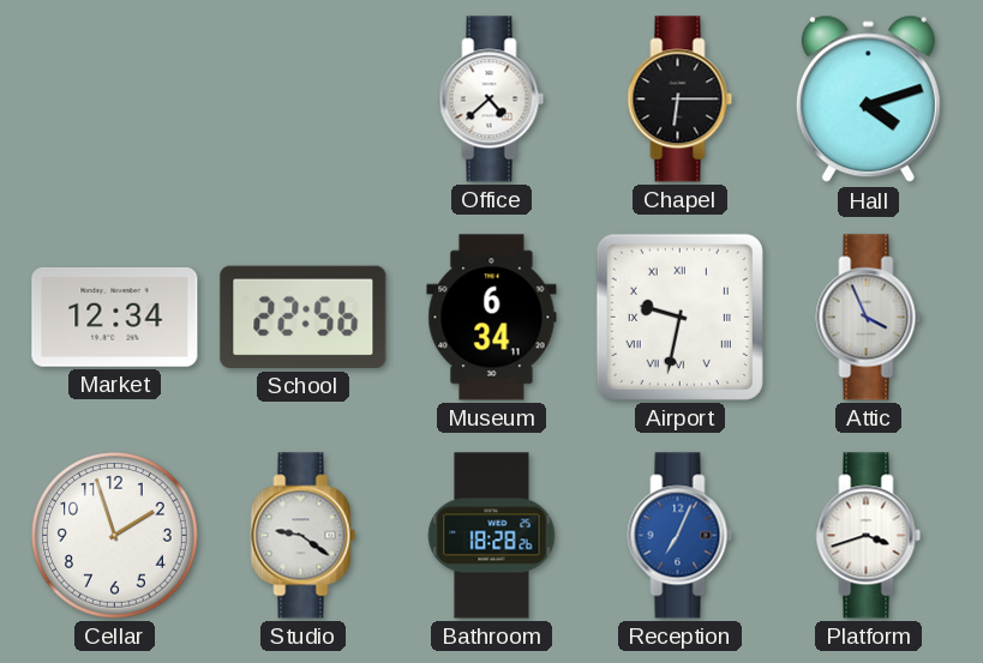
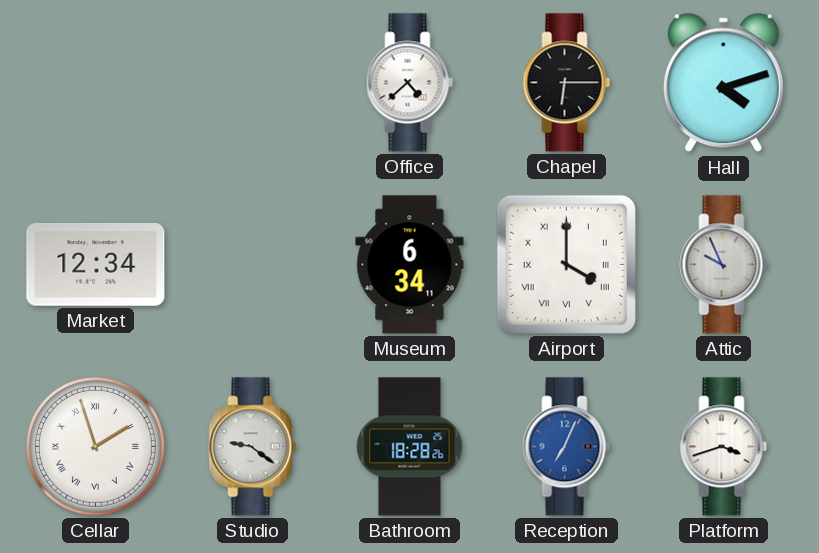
School: 22:56 -> none
Airport: 9:32 -> 4:00
Attic: 3:56 -> 9:56
Cellar numerals: Arabic -> Roman
